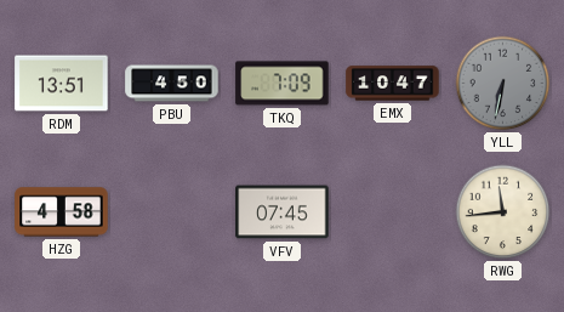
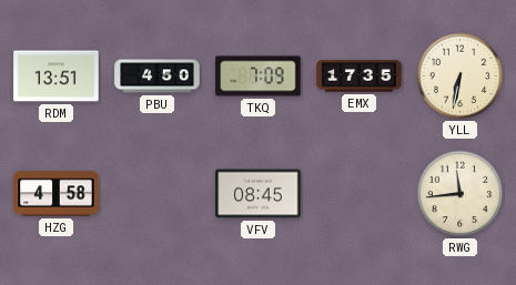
EMX: 10:47 -> 17:35
YLL dial: grey -> cream
VFV: 07:45 -> 08:45
